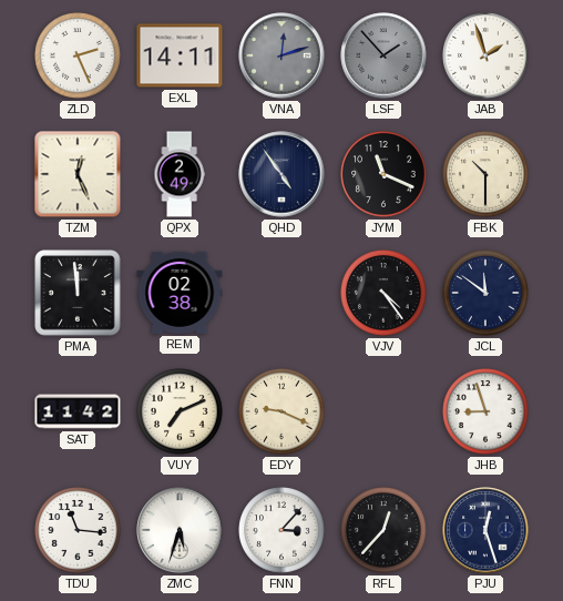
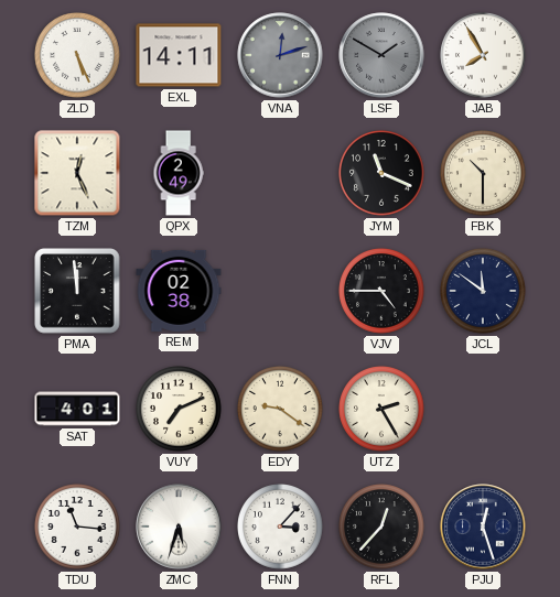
ZLD: 2:26 -> 5:26
LSF: 1:53 -> 1:50
JAB: 1:57 -> 7:55
QHD: 4:54 -> none
VJV: 4:24 -> 4:45
SAT: 11:42 -> 4:01
EDY: 9:19 -> 9:21
UTZ: none -> 2:25
JHB: 8:57 -> none
